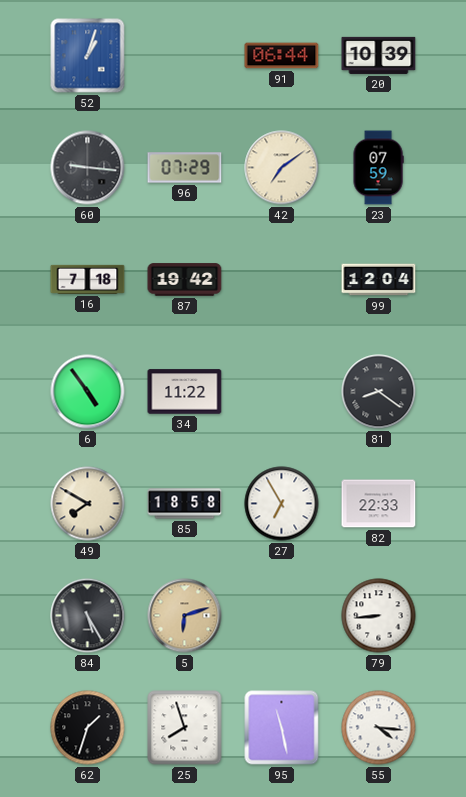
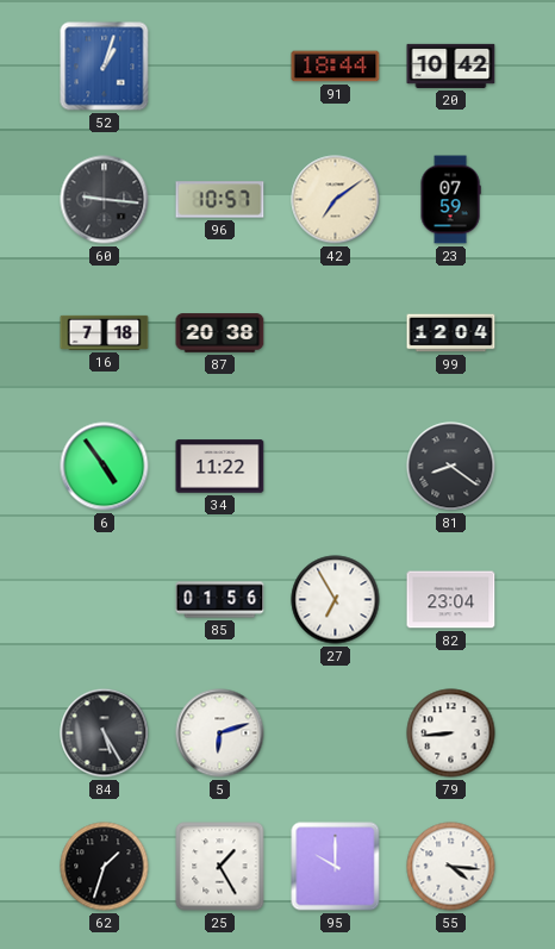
91: 06:44 -> 18:44
20: 10:39 -> 10:42
96: 07:29 -> 10:57
87: 19:42 -> 20:38
49: 7:50 -> none
85: 18:58 -> 01:56
82: 22:33 -> 23:04
5 dial: champagne -> white
25: 7:57 -> 1:25
95: 11:28 -> 10:00
